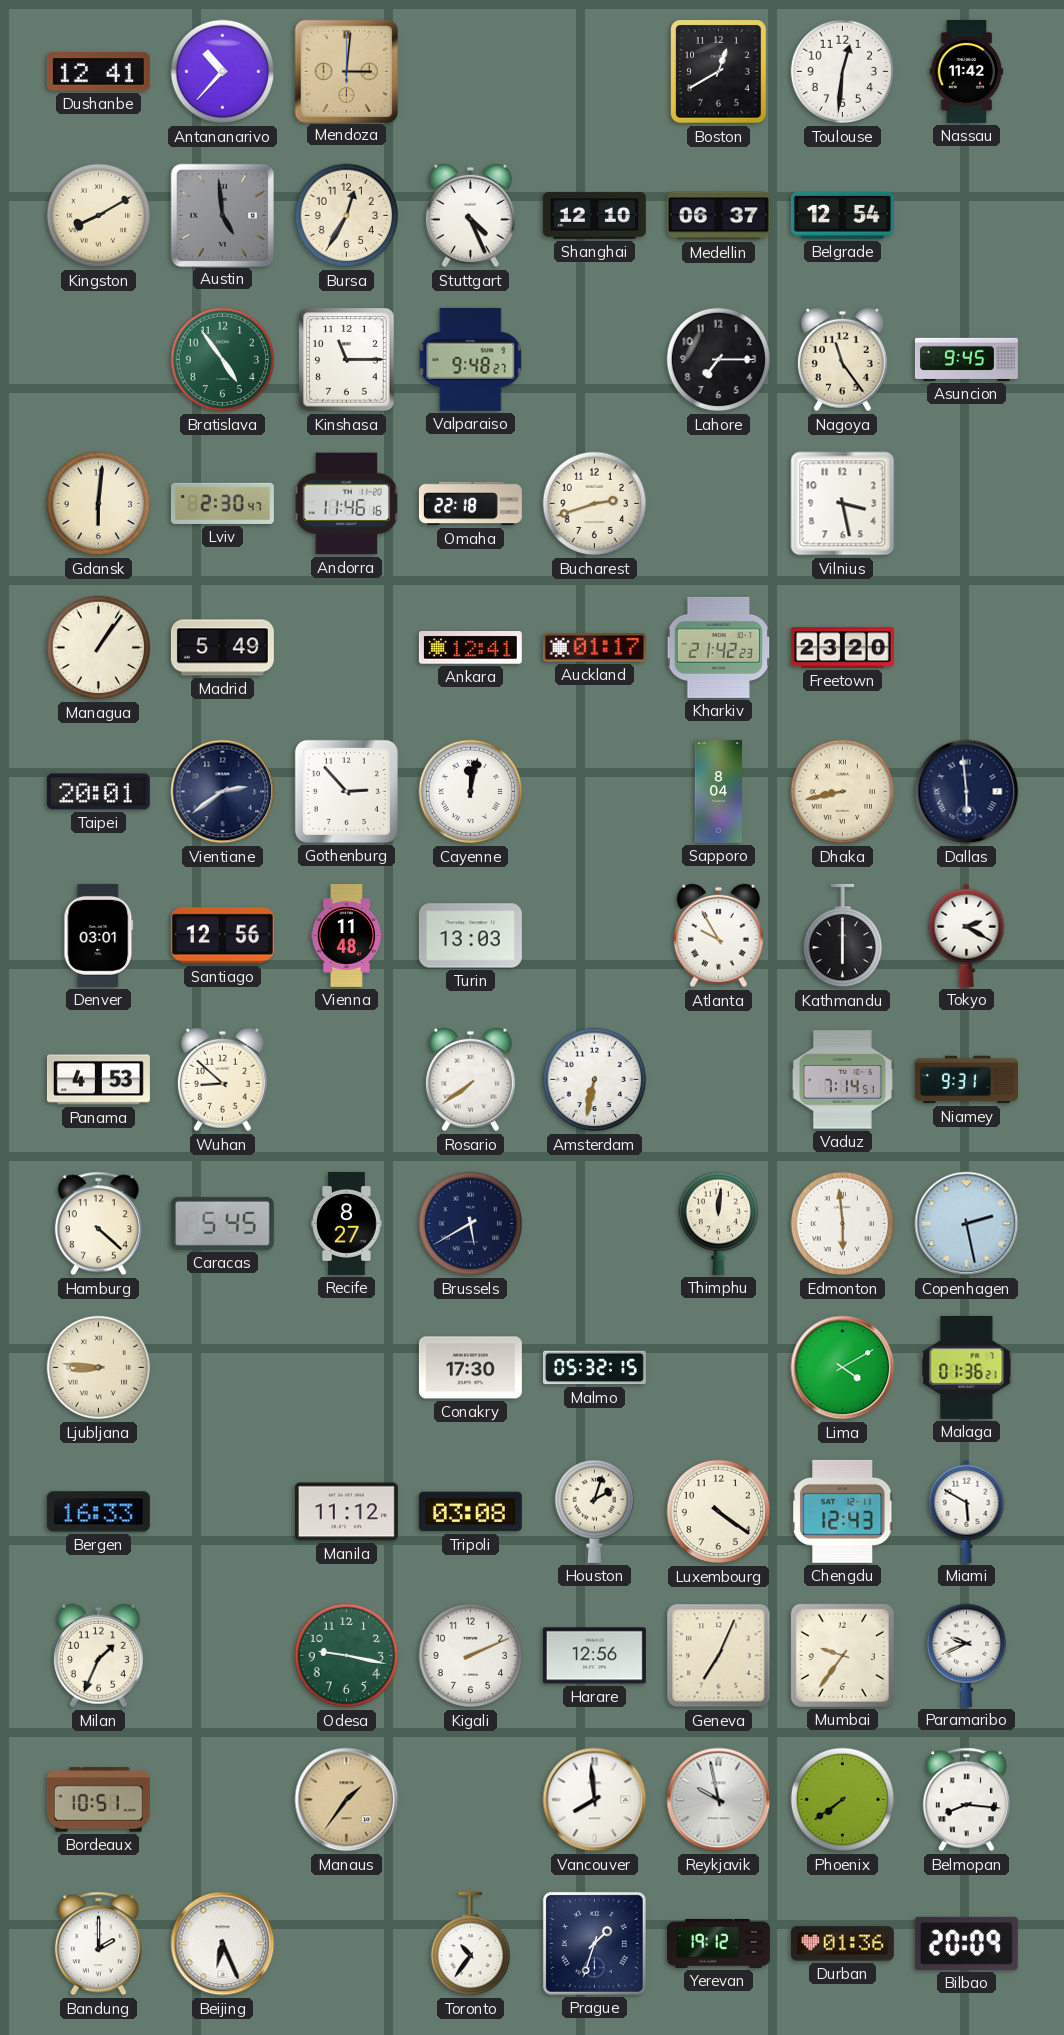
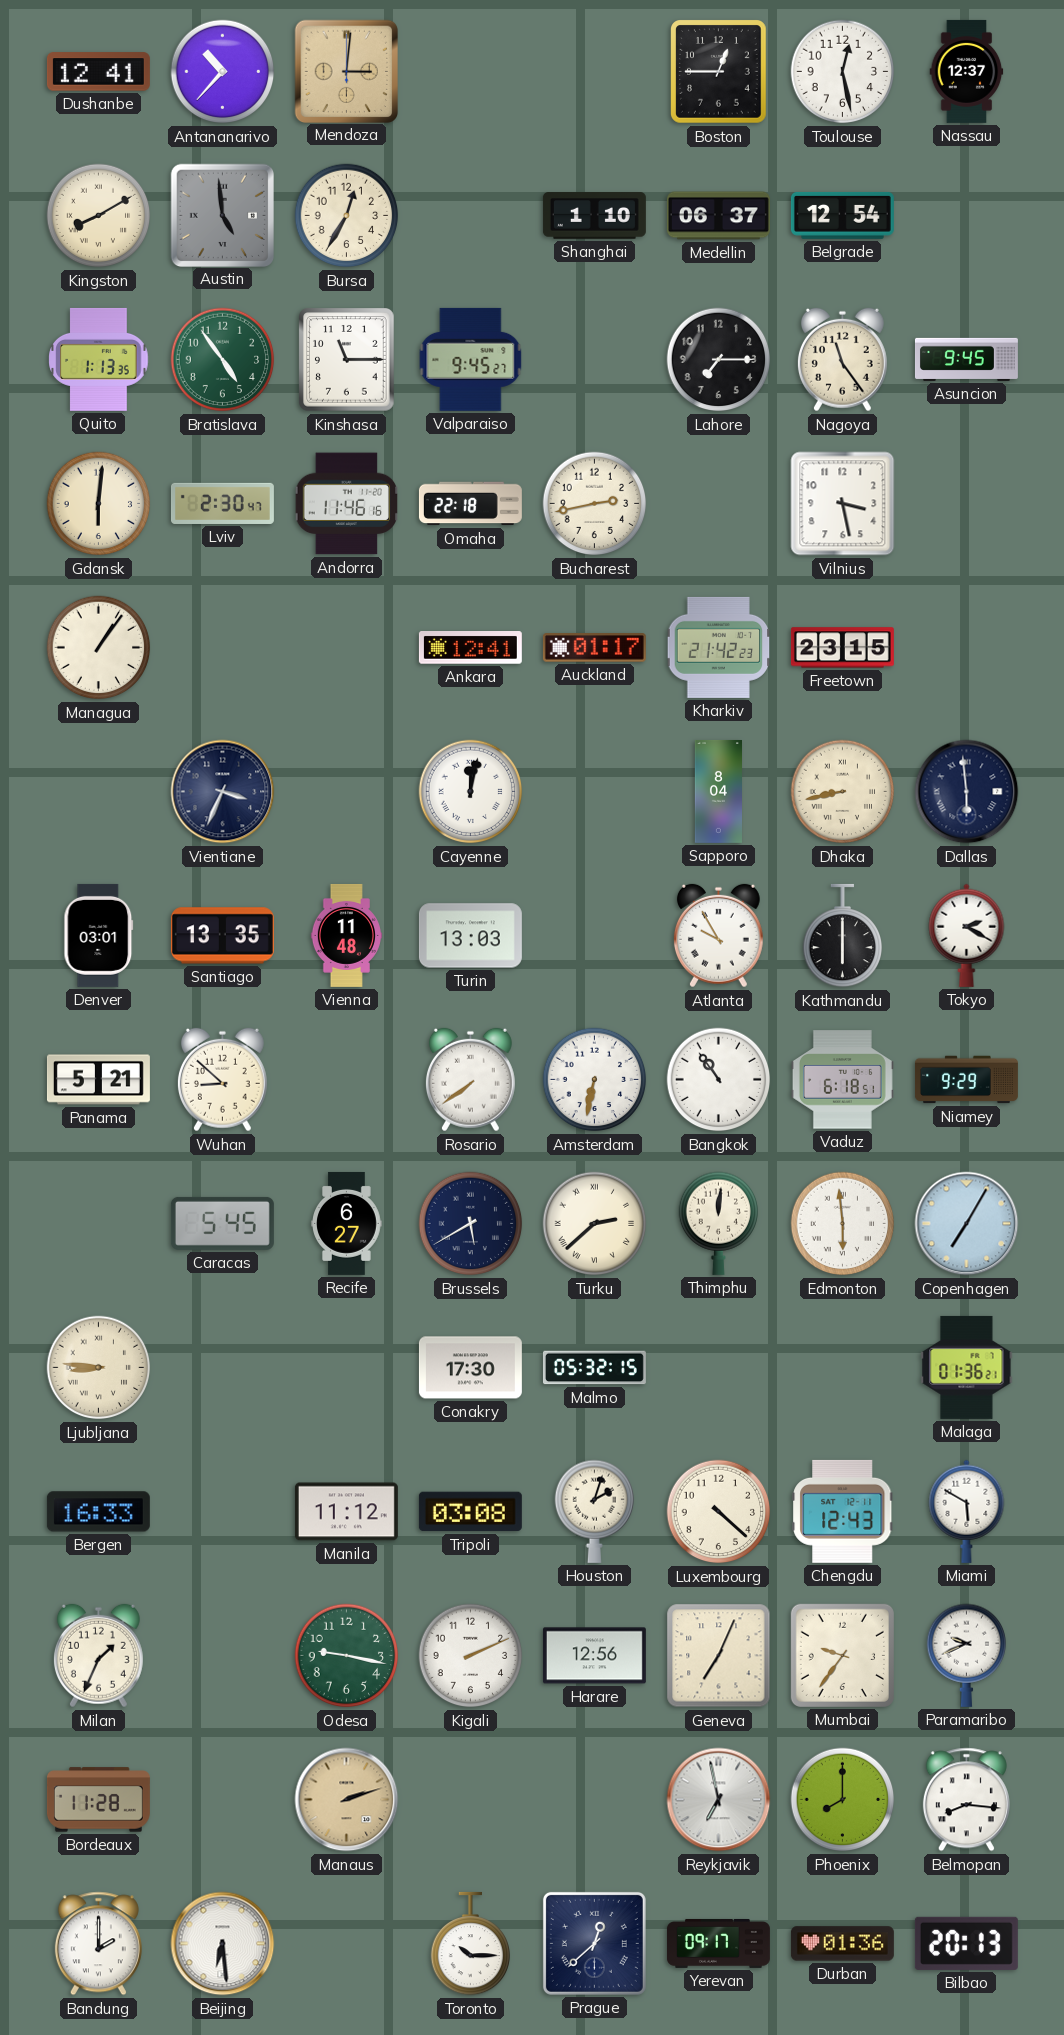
Boston: 12:40 -> 12:45
Toulouse: 12:31 -> 12:28
Nassau: 11:42 -> 12:37
Stuttgart: 4:26 -> none
Shanghai: 12:10 -> 1:10
Quito: none -> 1:13
Valparaiso: 9:48 -> 9:45
Bucharest: 2:42 -> 2:43
Madrid: 5:49 -> none
Freetown: 23:20 -> 23:15
Taipei: 20:01 -> none
Vientiane: 2:39 -> 3:34
Gothenburg: 2:53 -> none
Santiago: 12:56 -> 13:35
Panama: 4:53 -> 5:21
Bangkok: none -> 10:54
Vaduz: 7:14 -> 6:18
Niamey: 9:31 -> 9:29
Hamburg: 4:22 -> none
Recife: 8:27 -> 6:27
Turku: none -> 2:38
Copenhagen: 2:28 -> 7:05
Lima: 4:10 -> none
Luxembourg: 4:21 -> 4:22
Bordeaux: 10:51 -> 11:28
Manaus: 1:36 -> 2:12
Vancouver: 7:59 -> none
Reykjavik: 9:58 -> 6:58
Phoenix: 7:39 -> 8:00
Beijing: 6:26 -> 6:29
Toronto: 10:36 -> 10:15
Prague: 1:33 -> 12:38
Yerevan: 19:12 -> 09:17
Bilbao: 20:09 -> 20:13
